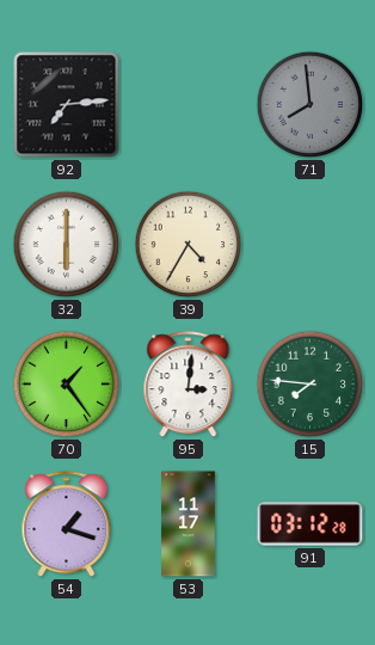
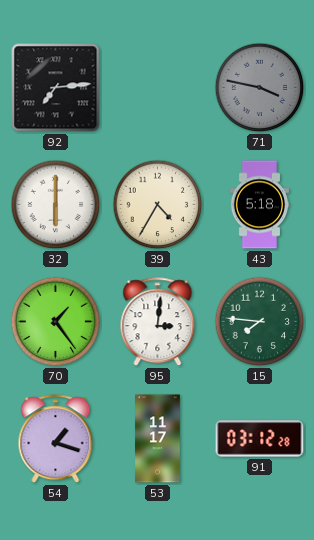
71: 7:59 -> 3:47
43: none -> 5:18
